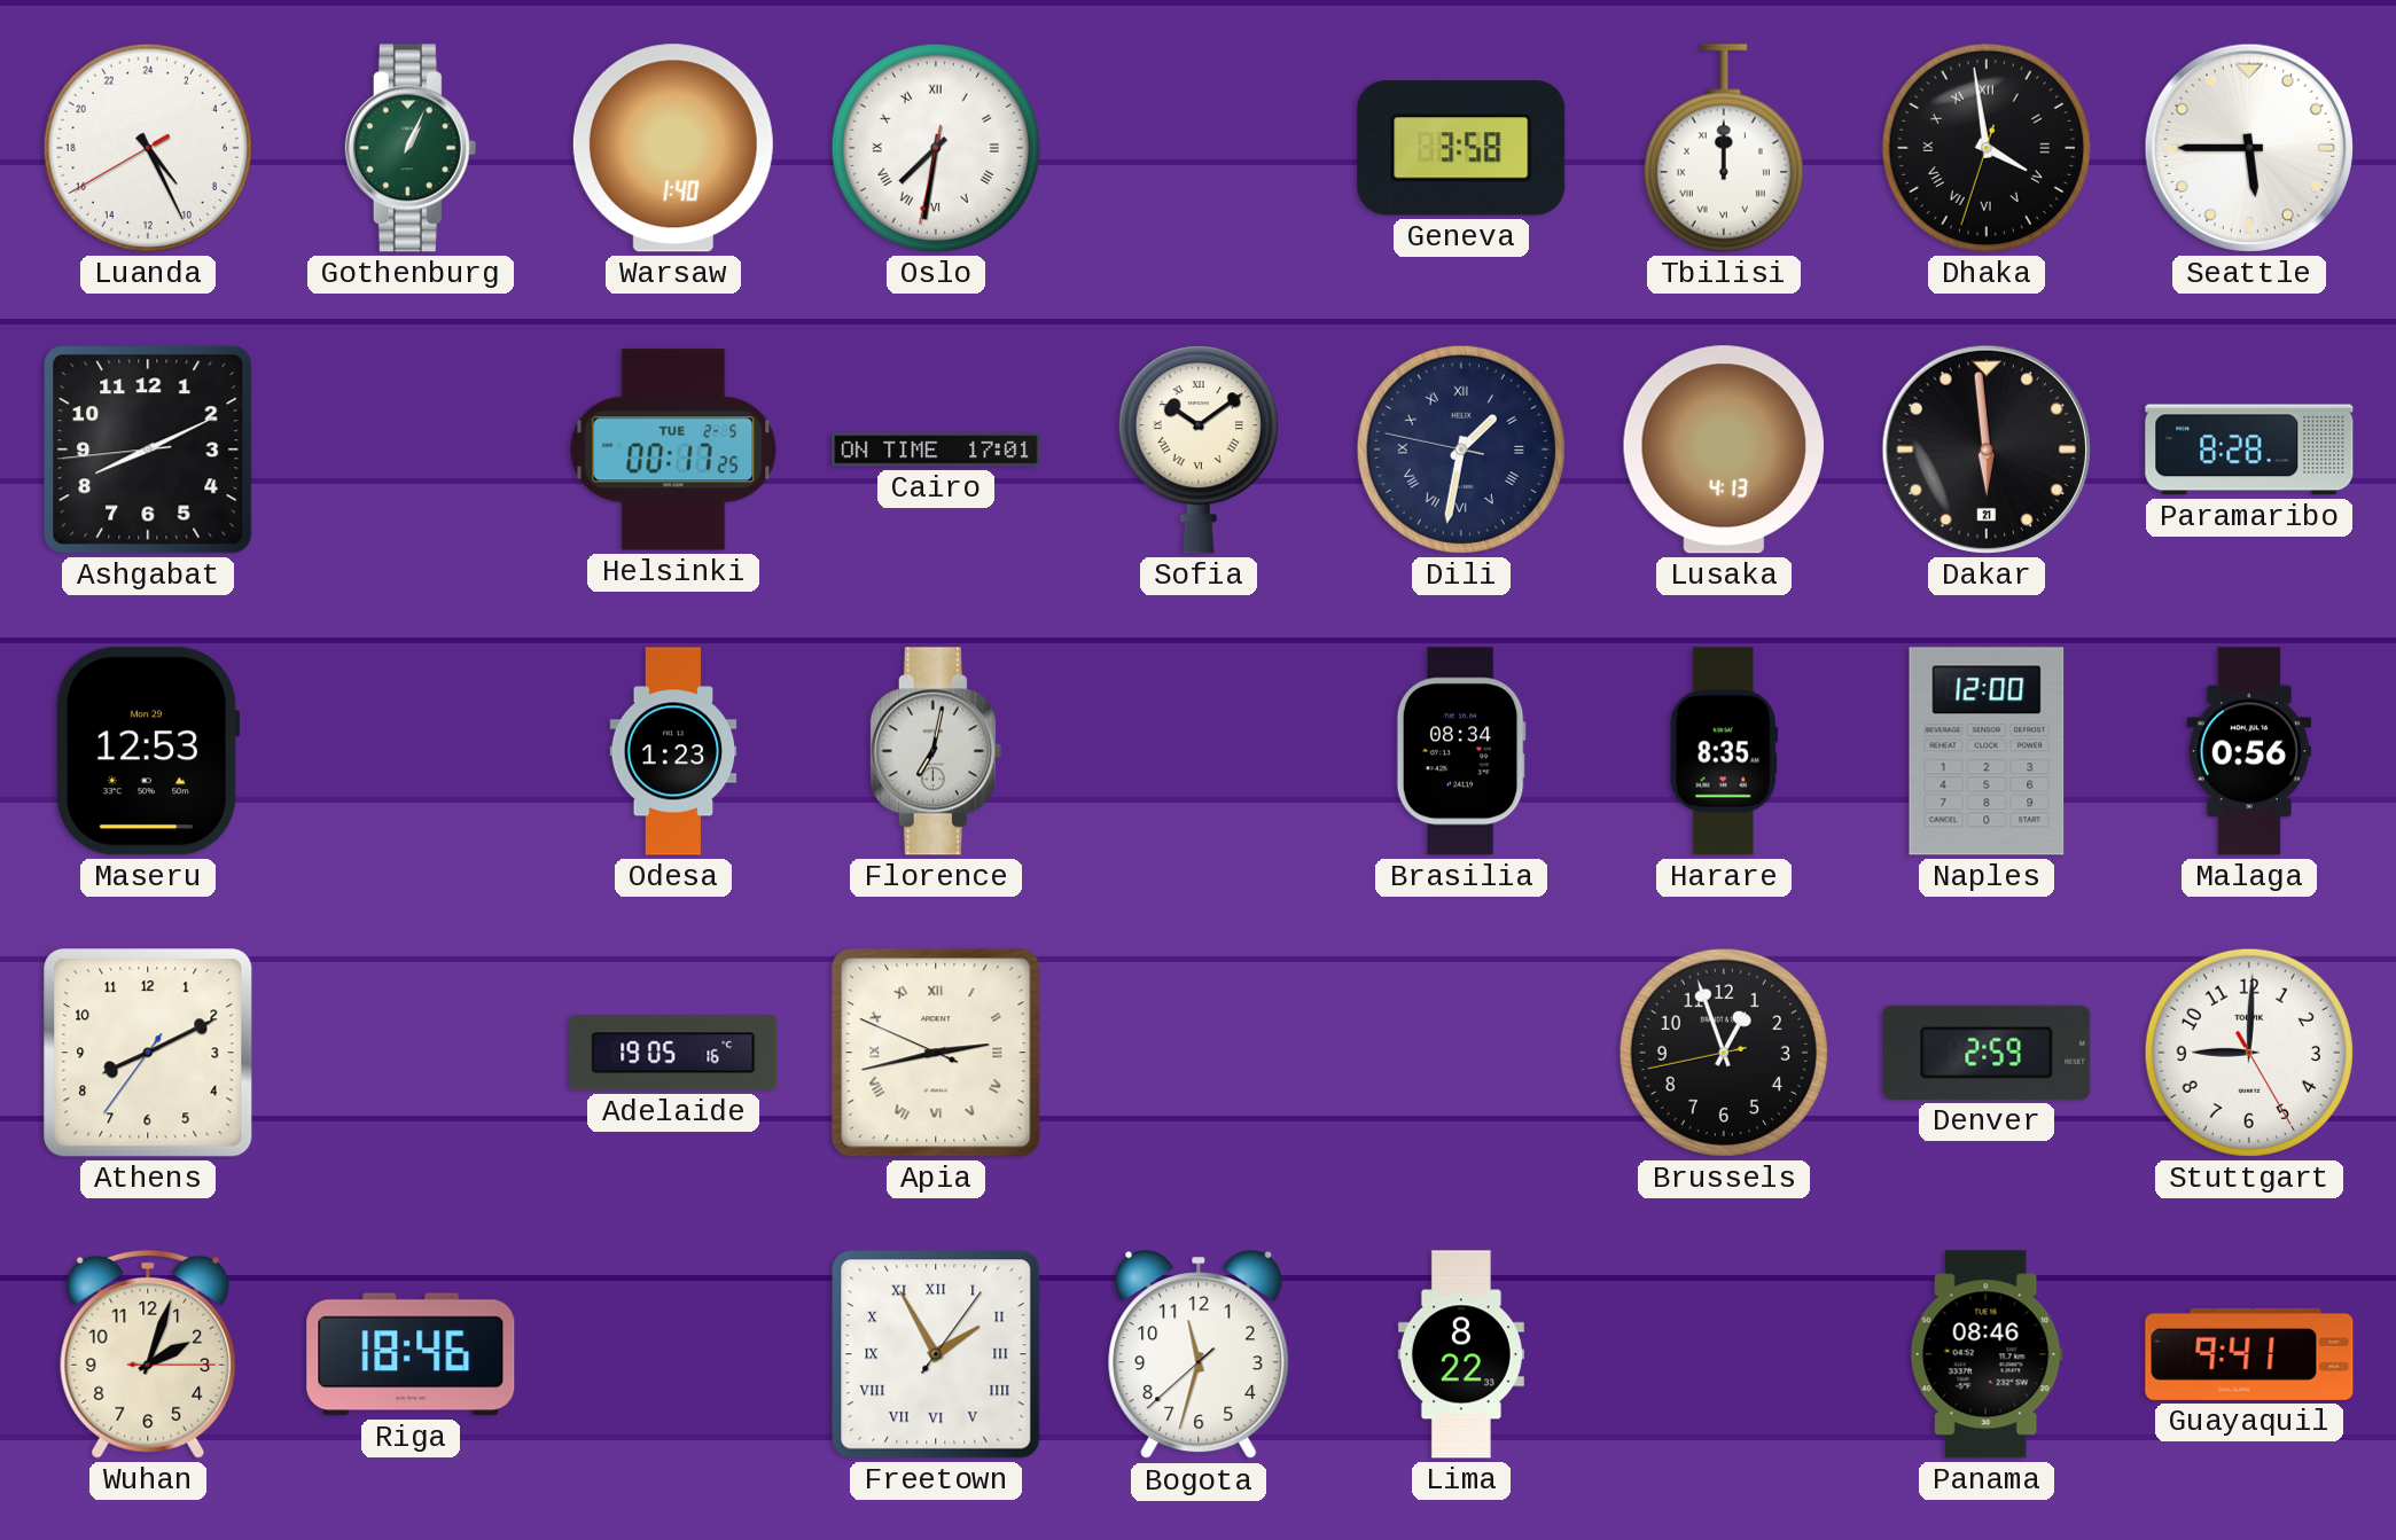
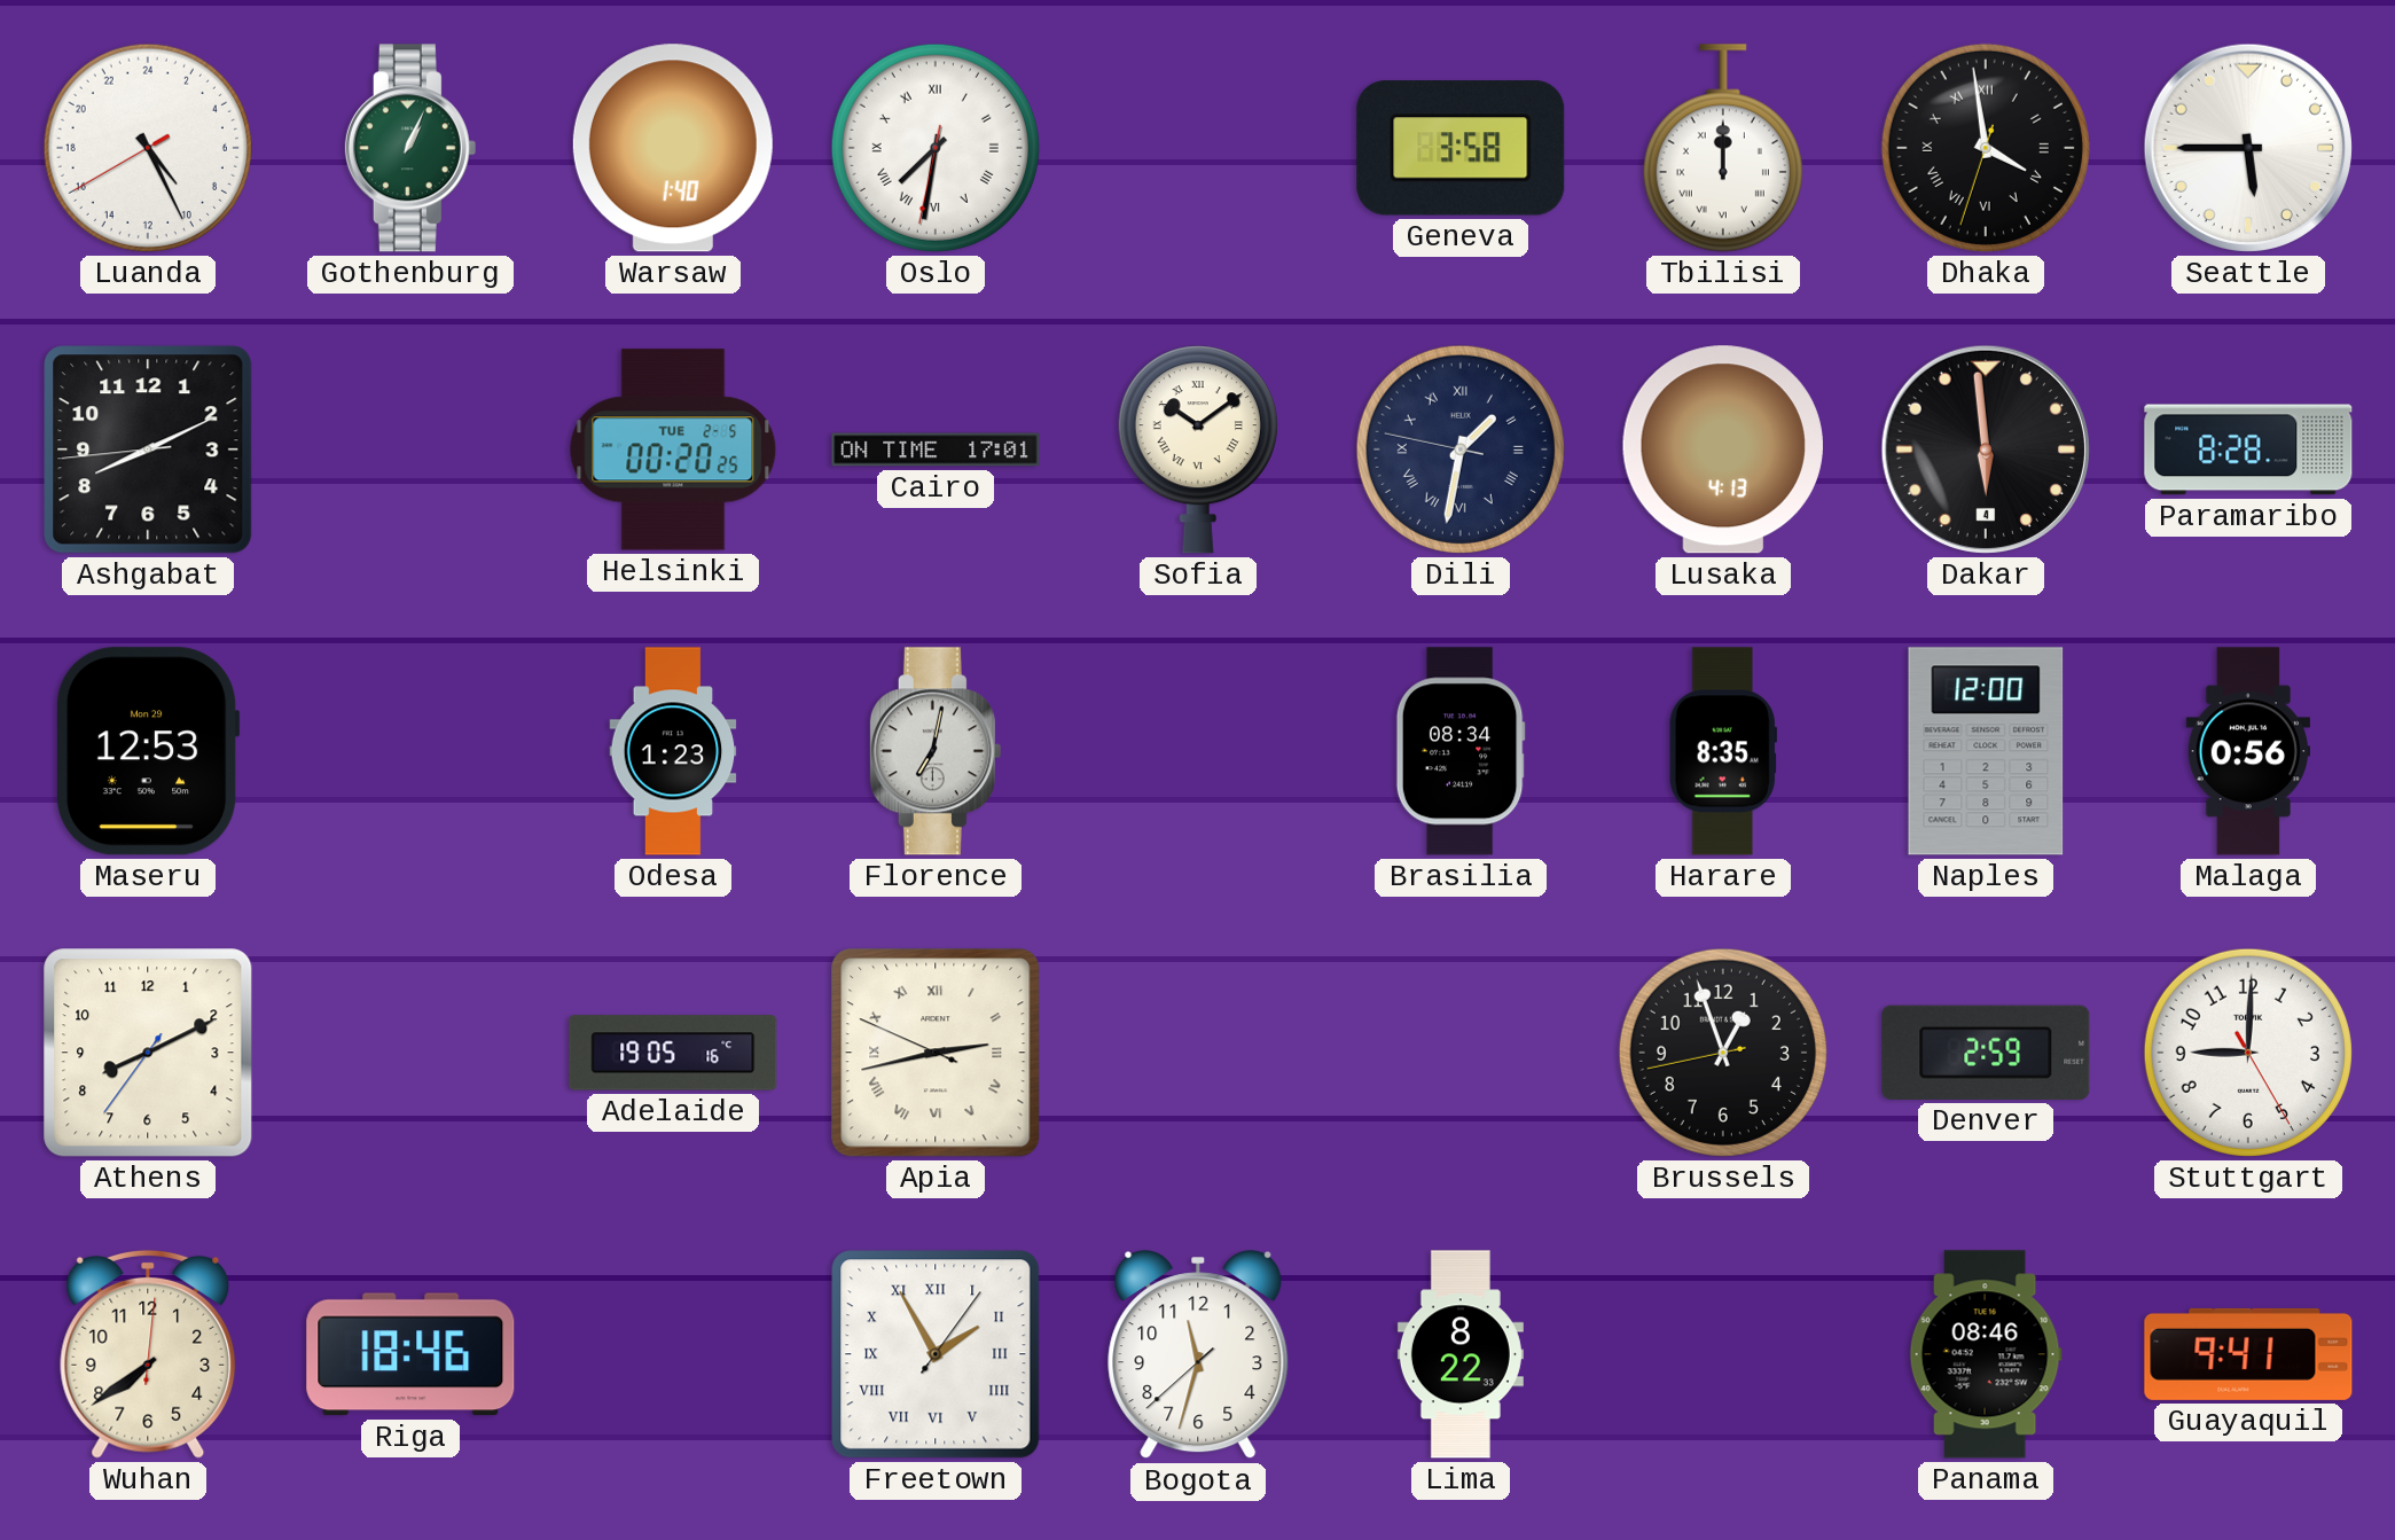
Helsinki: 00:17 -> 00:20
Dakar date: 21 -> 4
Wuhan: 2:03 -> 7:39
